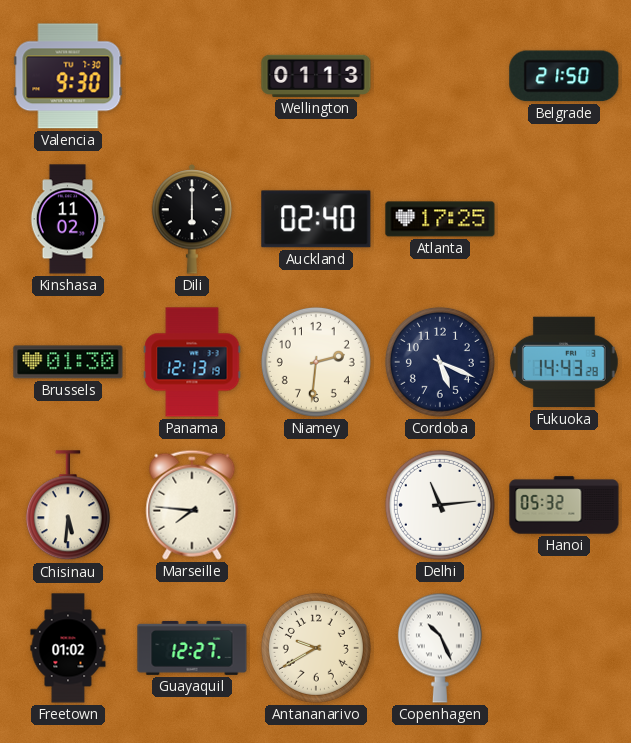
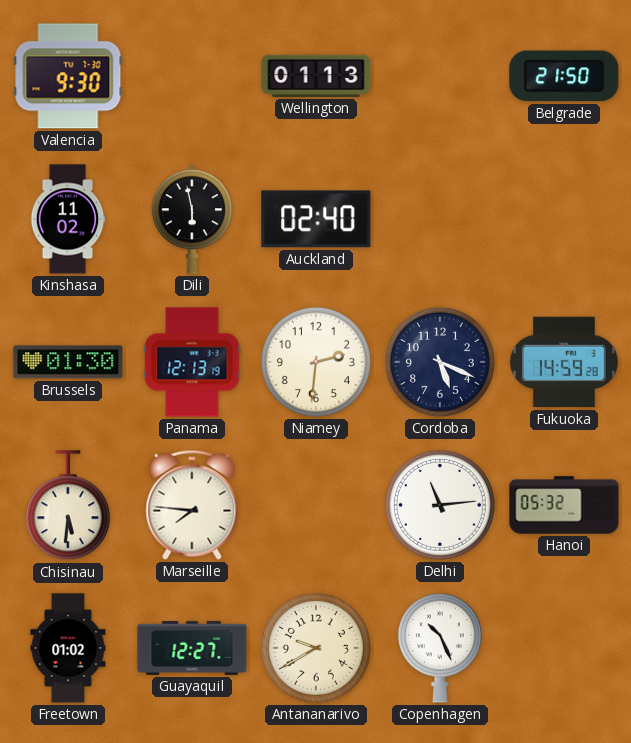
Dili: 6:00 -> 5:58
Atlanta: 17:25 -> none
Fukuoka: 14:43 -> 14:59
